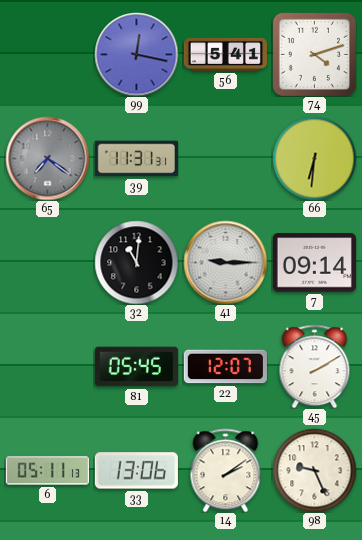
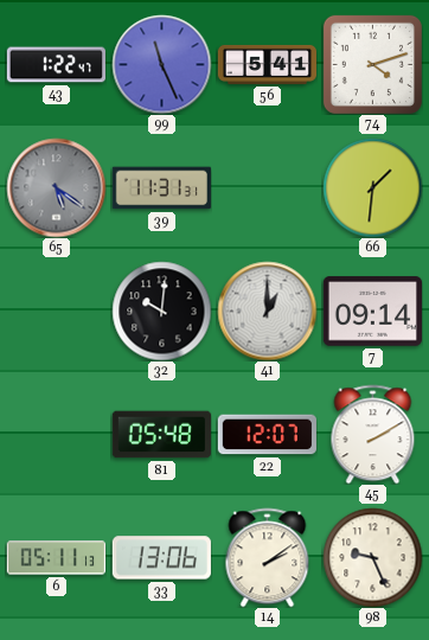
43: none -> 1:22
99: 12:17 -> 11:26
65: 7:21 -> 5:21
66: 6:31 -> 1:31
32: 11:01 -> 10:01
41: 9:15 -> 1:00
81: 05:45 -> 05:48
